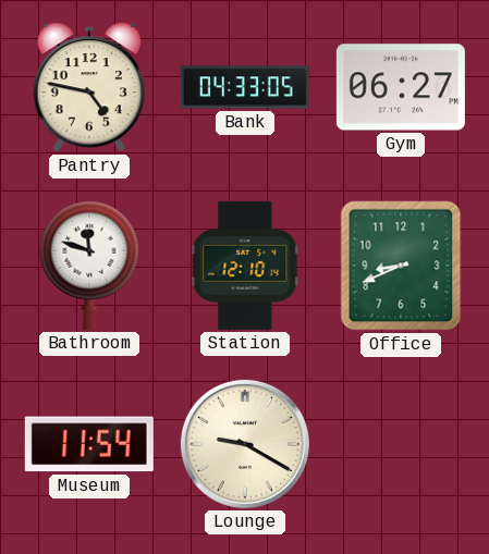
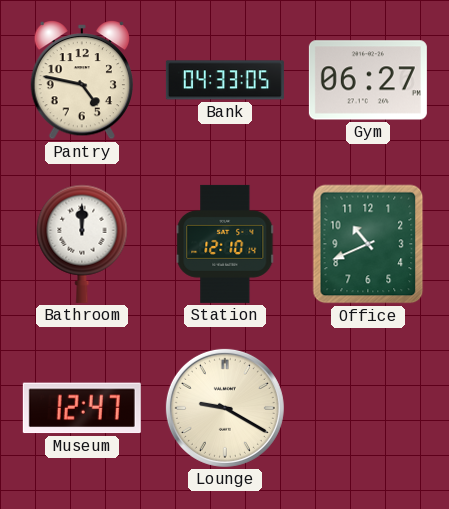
Bathroom: 11:48 -> 12:00
Office: 8:41 -> 10:41
Museum: 11:54 -> 12:47
